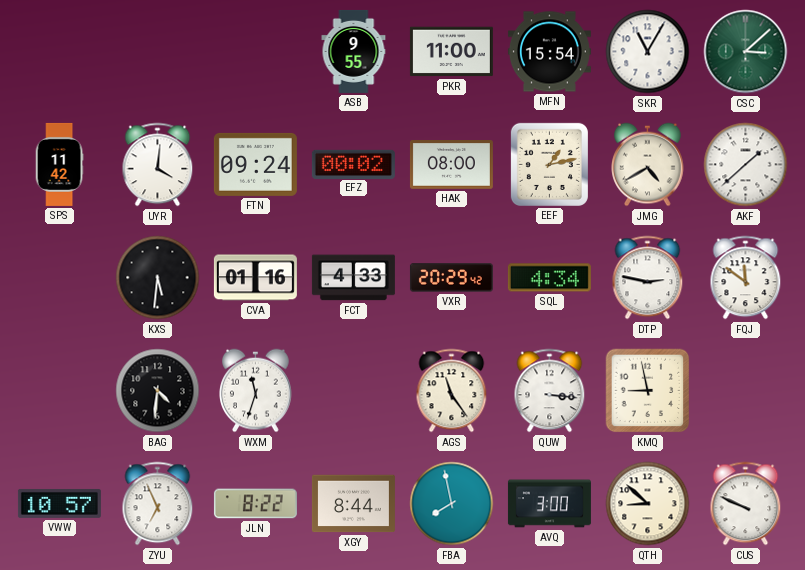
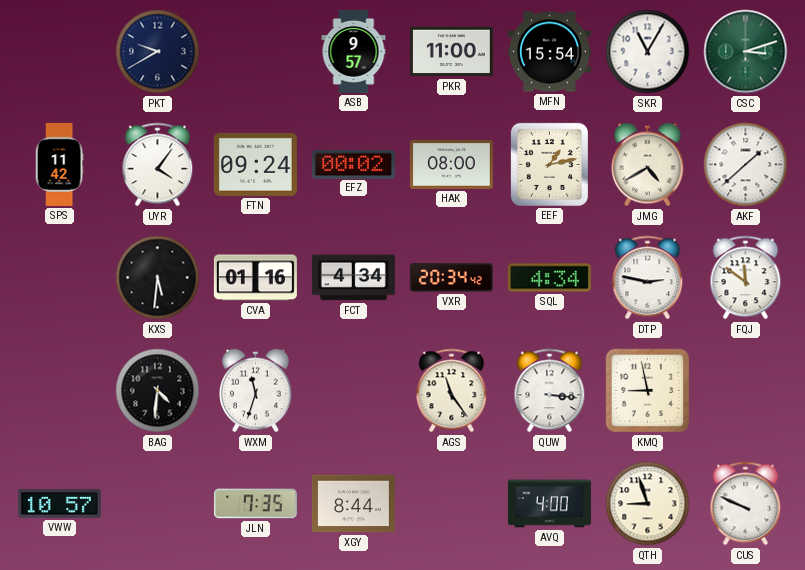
PKT: none -> 9:40
ASB: 9:55 -> 9:57
CSC: 3:08 -> 3:12
UYR: 4:01 -> 4:06
FCT: 4:33 -> 4:34
VXR: 20:29 -> 20:34
ZYU: 6:56 -> none
JLN: 8:22 -> 7:35
FBA: 7:58 -> none
AVQ: 3:00 -> 4:00
QTH: 8:52 -> 8:57
